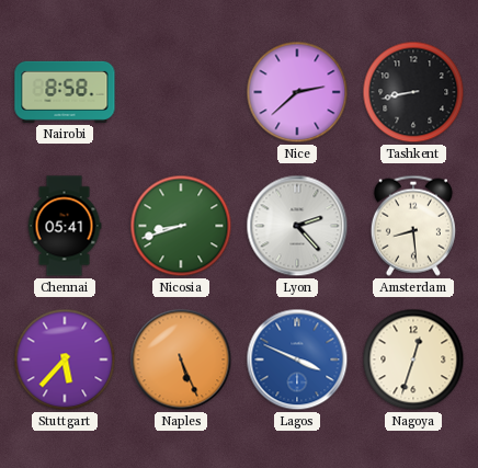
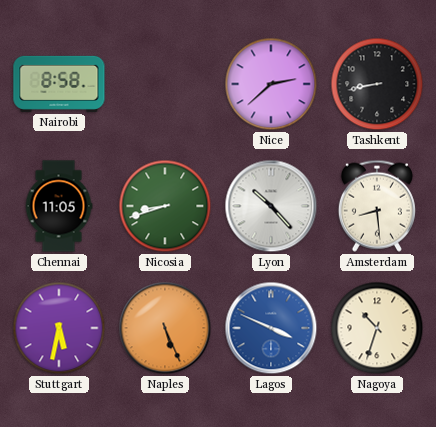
Chennai: 05:41 -> 11:05
Lyon: 2:23 -> 10:23
Stuttgart: 5:37 -> 5:32
Nagoya: 12:33 -> 10:33
